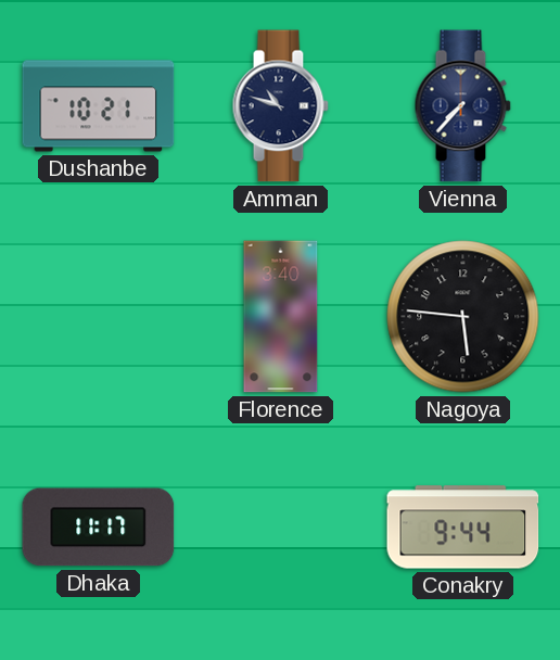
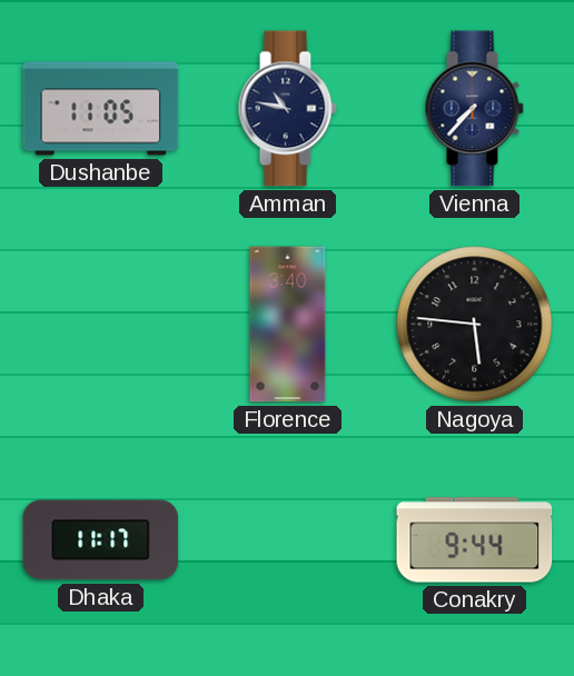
Dushanbe: 10:21 -> 11:05
Amman: 10:48 -> 10:47
